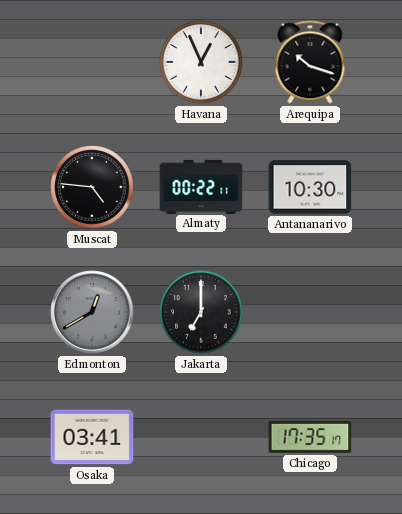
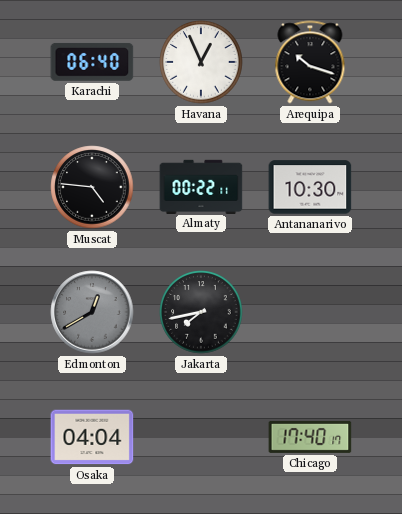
Karachi: none -> 06:40
Jakarta: 7:00 -> 7:43
Osaka: 03:41 -> 04:04
Chicago: 17:35 -> 17:40
